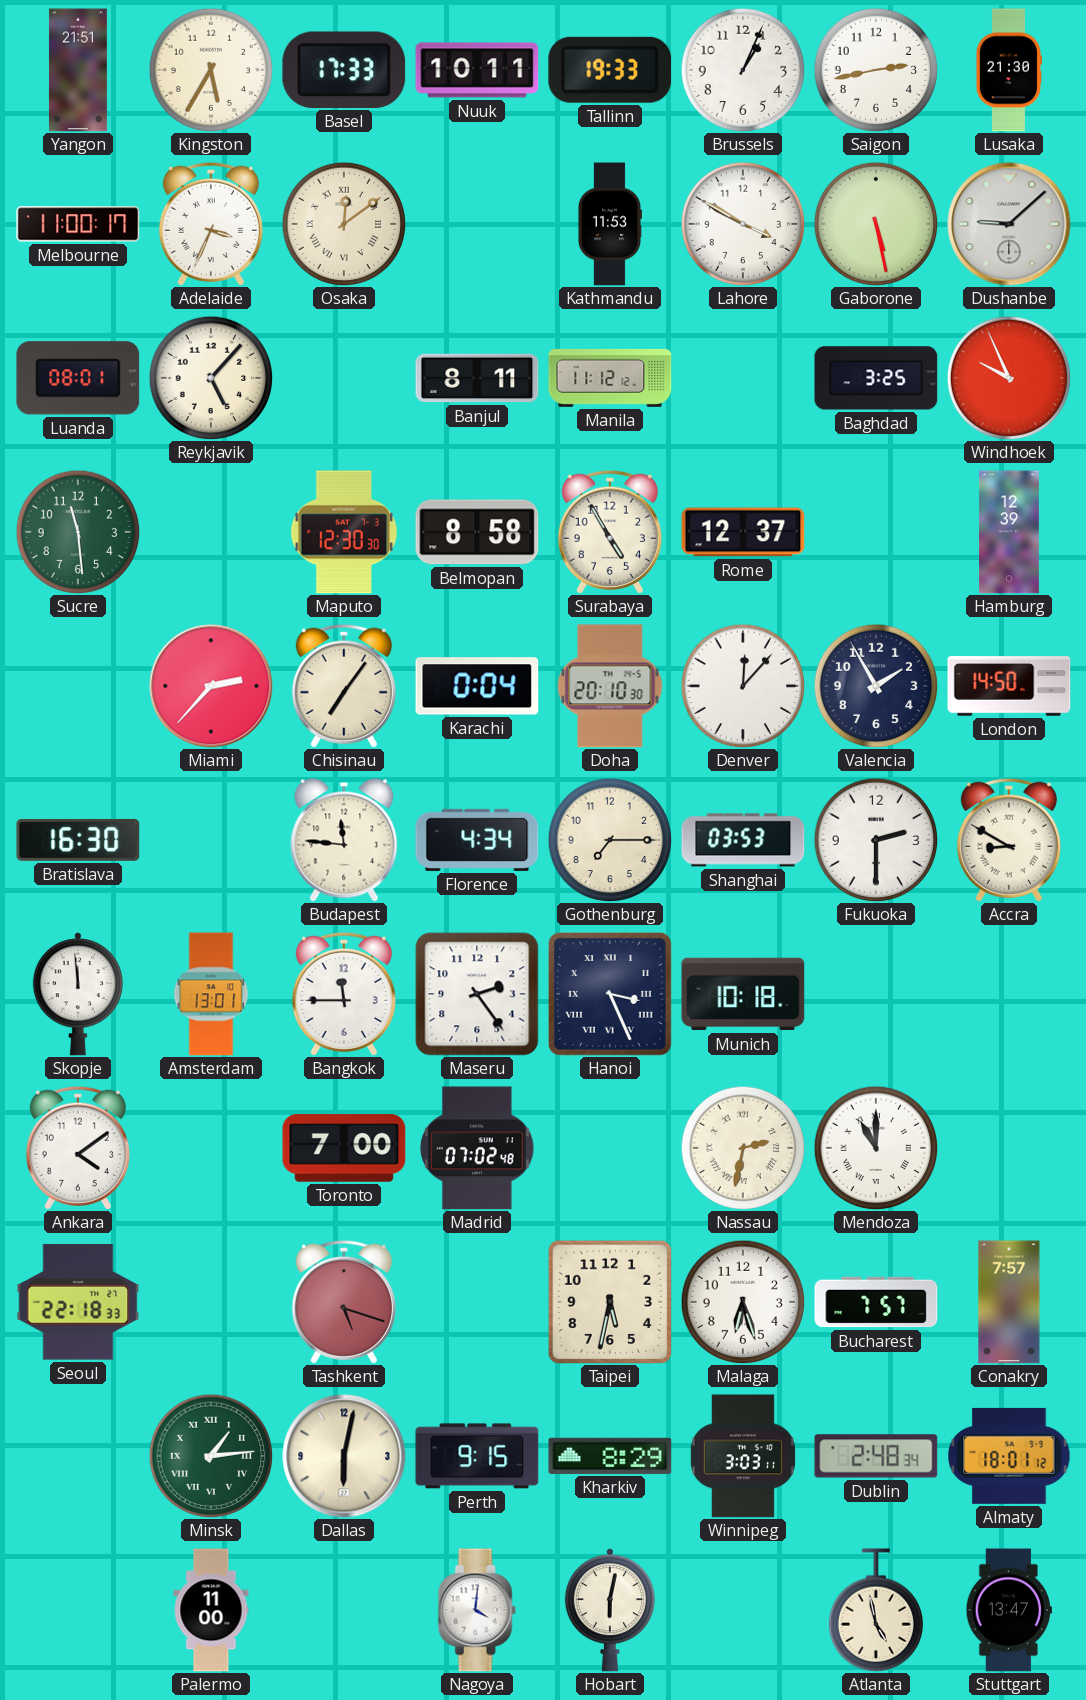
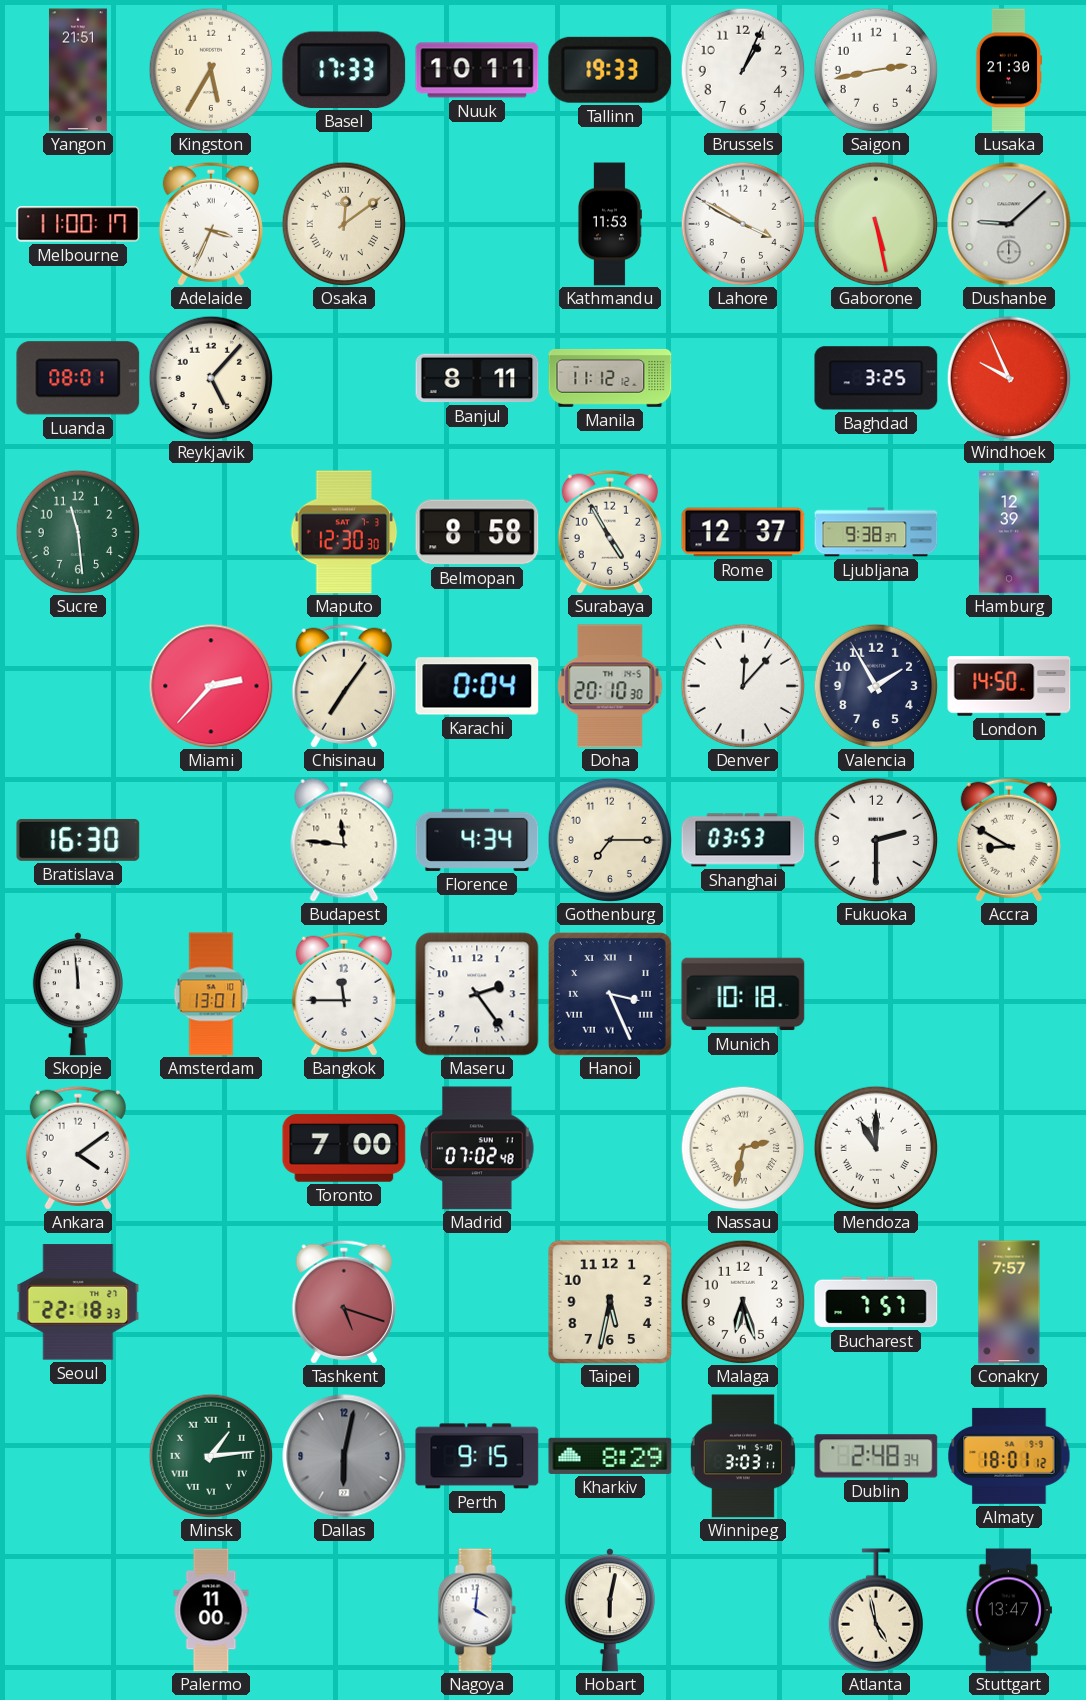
Ljubljana: none -> 9:38
Dallas dial: cream -> grey
